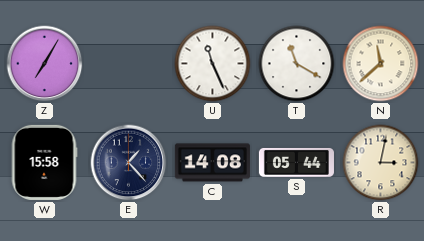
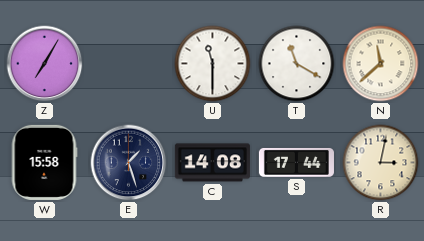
U: 11:26 -> 11:30
E: 1:23 -> 1:27
S: 05:44 -> 17:44
